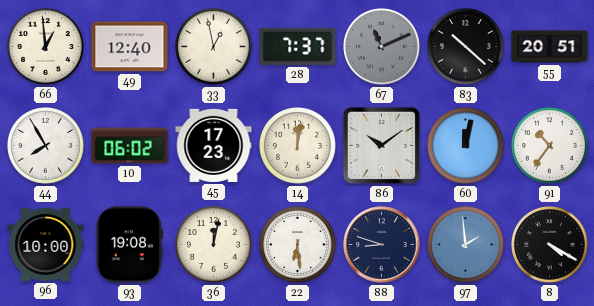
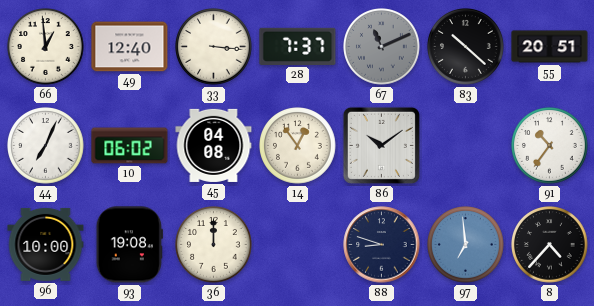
33: 12:58 -> 3:16
44: 7:55 -> 7:04
45: 17:23 -> 04:08
14: 12:02 -> 12:54
60: 12:02 -> none
36: 12:02 -> 12:00
22: 6:29 -> none
97: 1:59 -> 6:59
8: 4:20 -> 4:37
